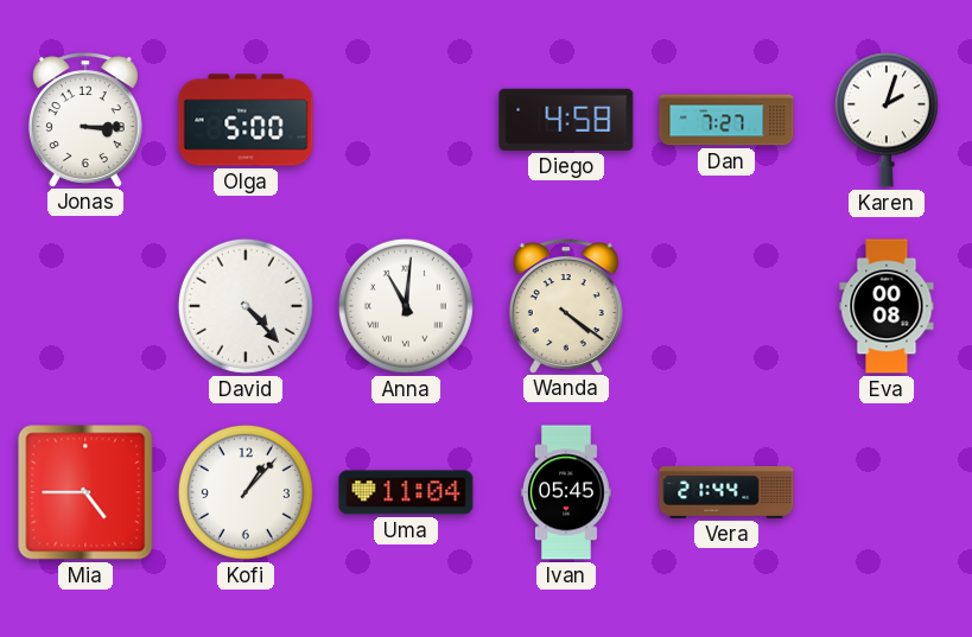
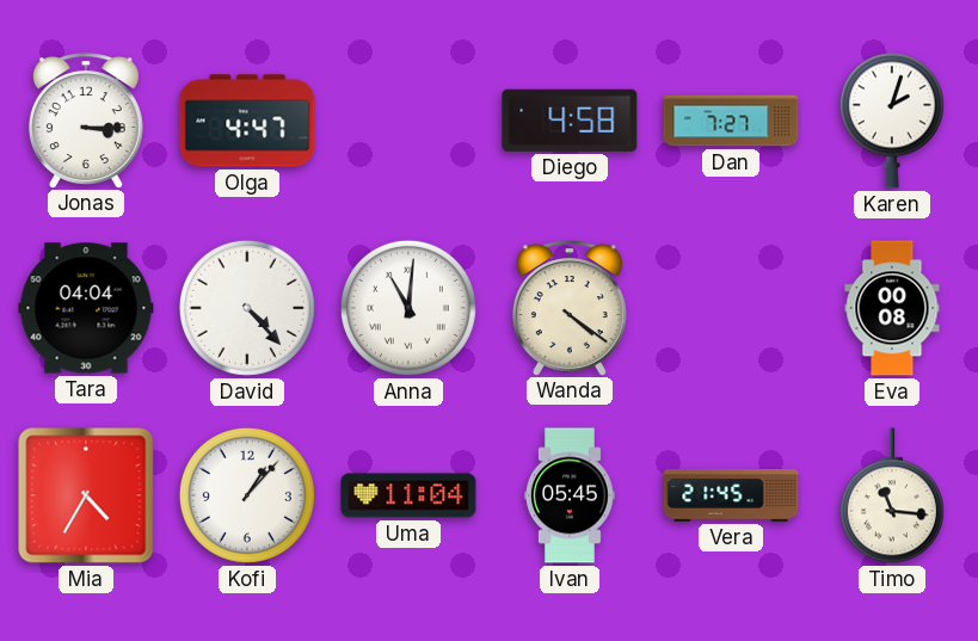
Olga: 5:00 -> 4:47
Tara: none -> 04:04
Mia: 4:45 -> 4:35
Vera: 21:44 -> 21:45
Timo: none -> 11:16
